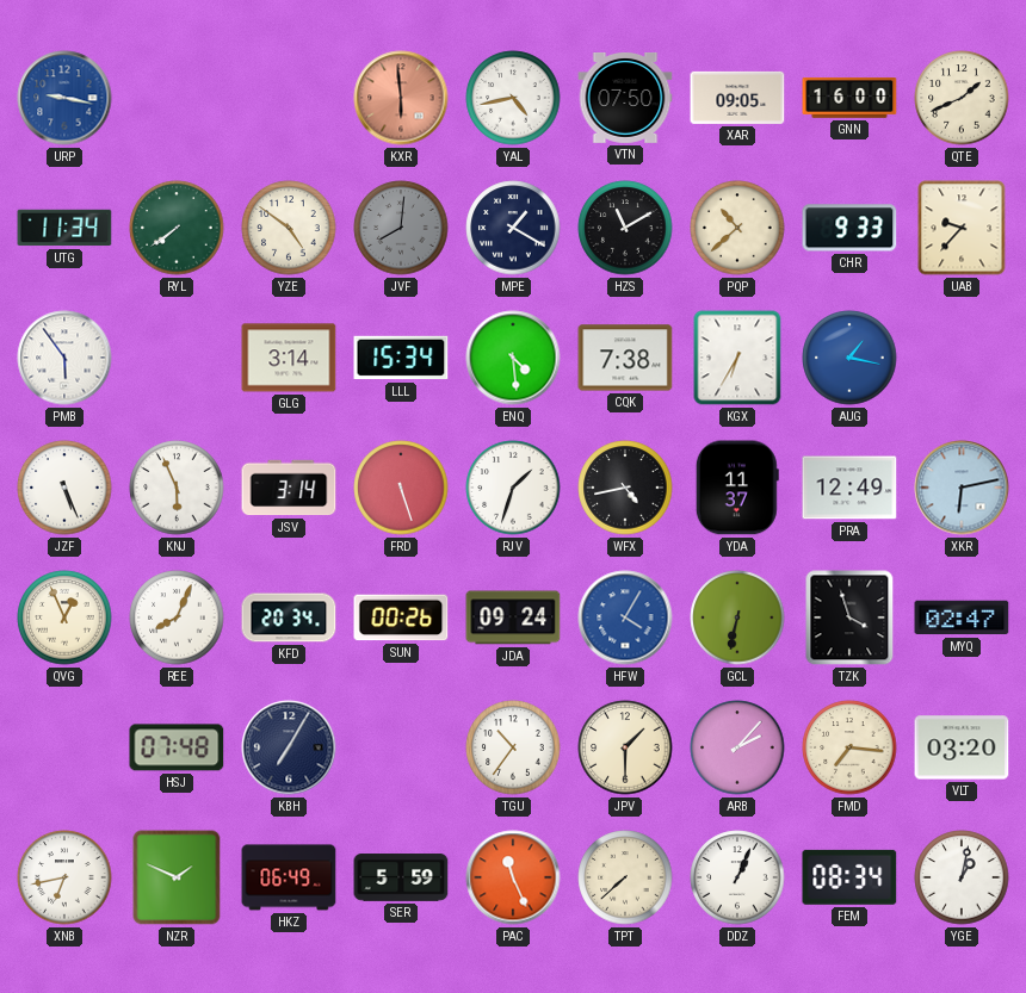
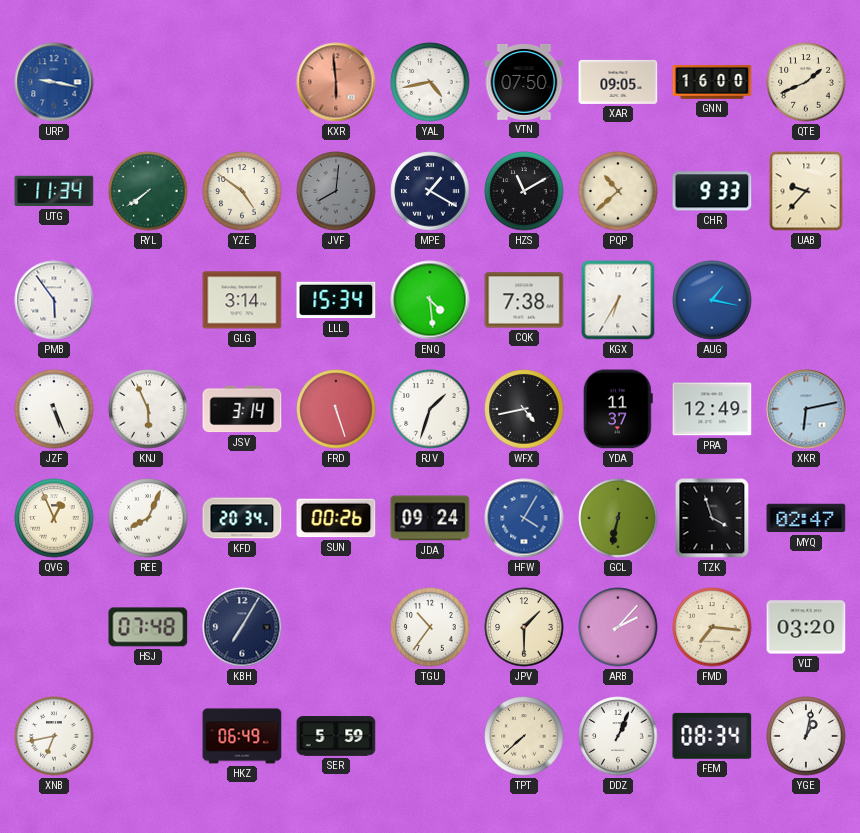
NZR: 1:49 -> none
PAC: 11:26 -> none
